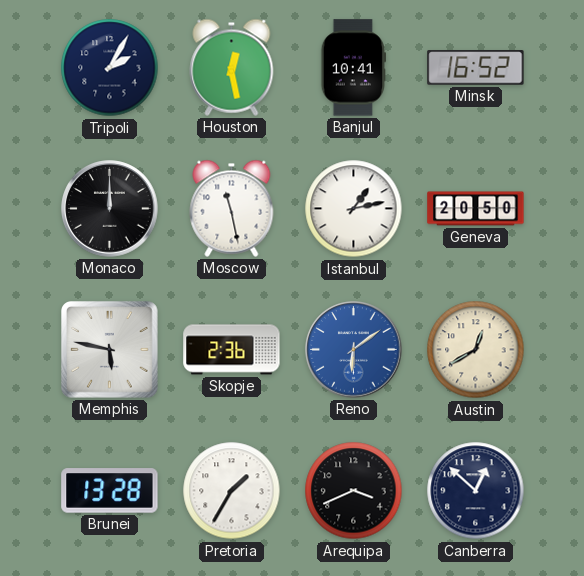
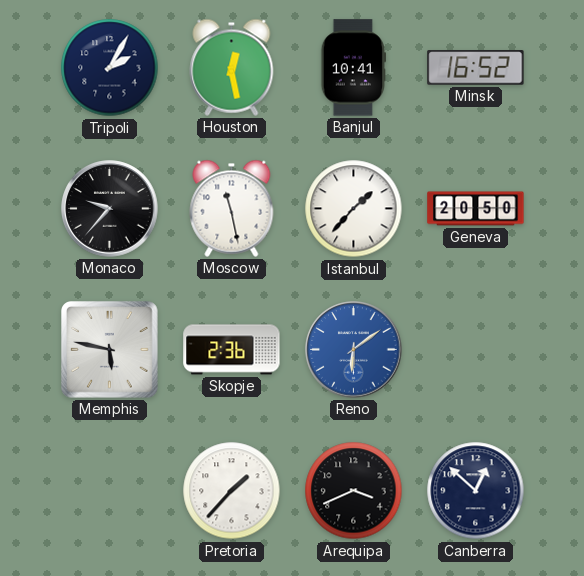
Monaco: 12:00 -> 9:37
Istanbul: 1:13 -> 1:37
Austin: 12:40 -> none
Brunei: 13:28 -> none
Pretoria: 1:35 -> 1:37
